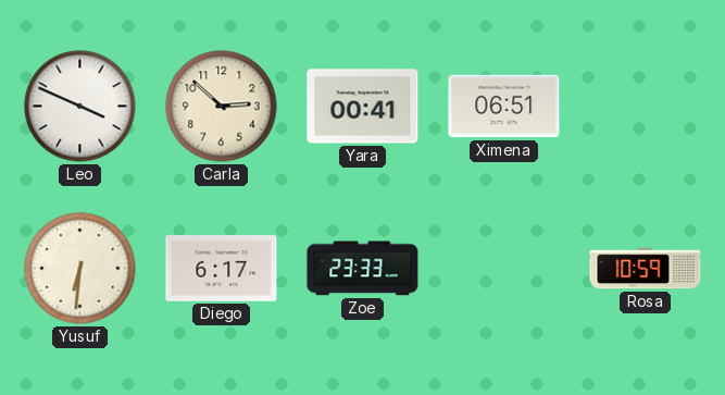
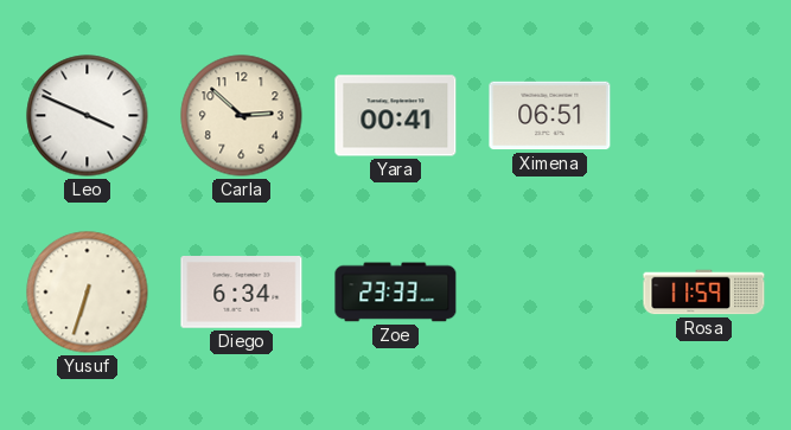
Yusuf: 6:31 -> 6:33
Diego: 6:17 -> 6:34
Rosa: 10:59 -> 11:59
